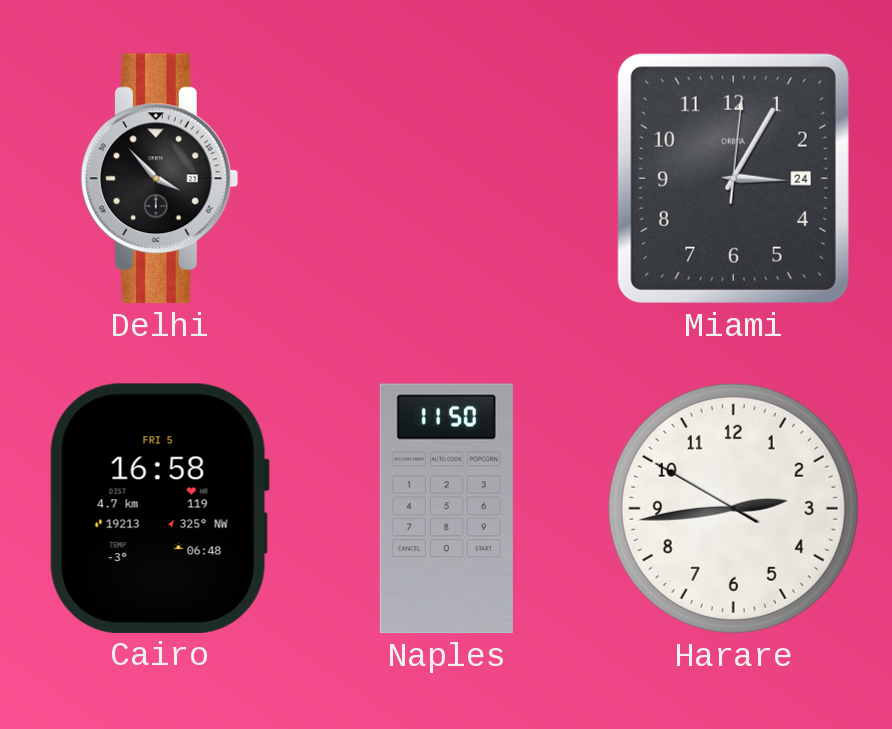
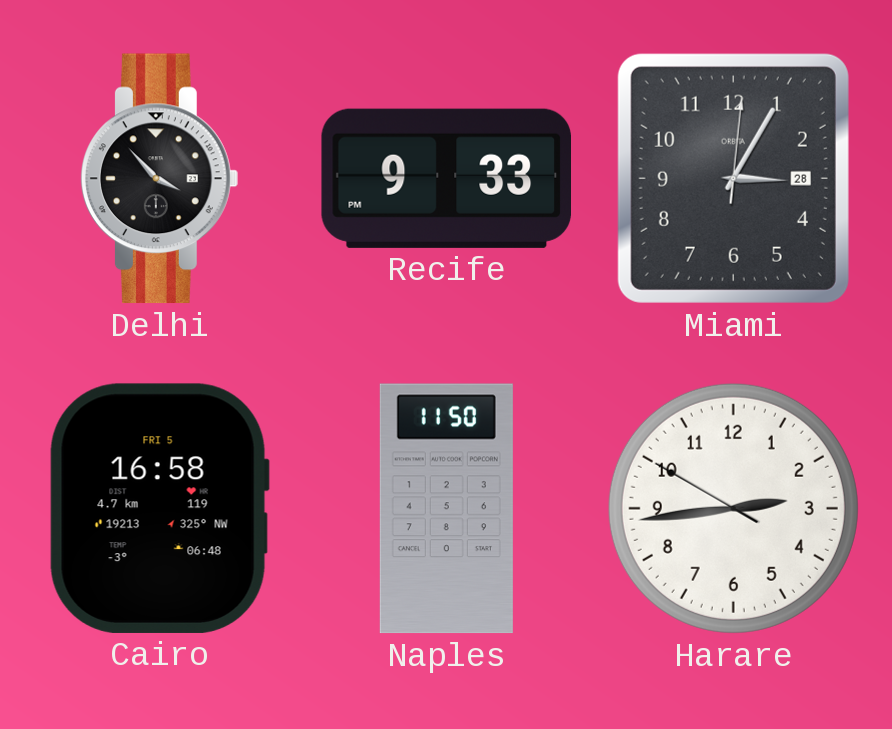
Recife: none -> 9:33
Miami date: 24 -> 28
